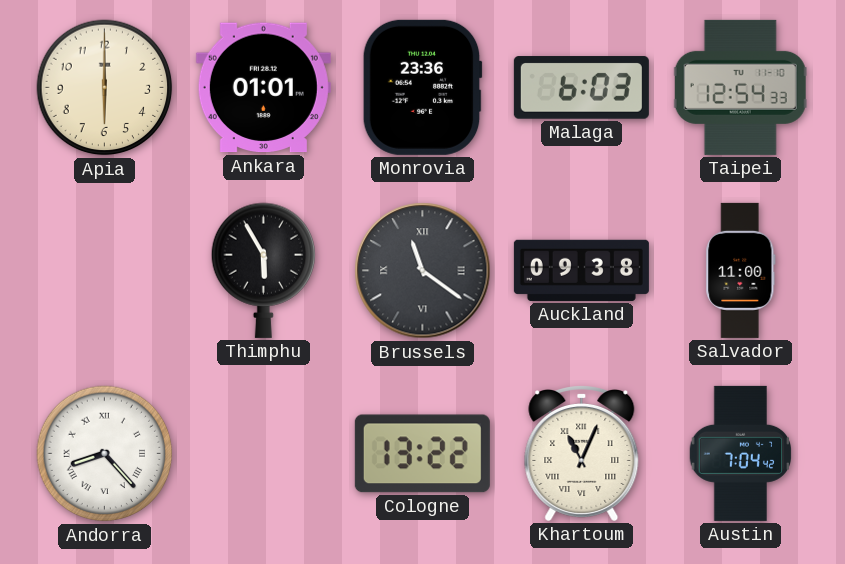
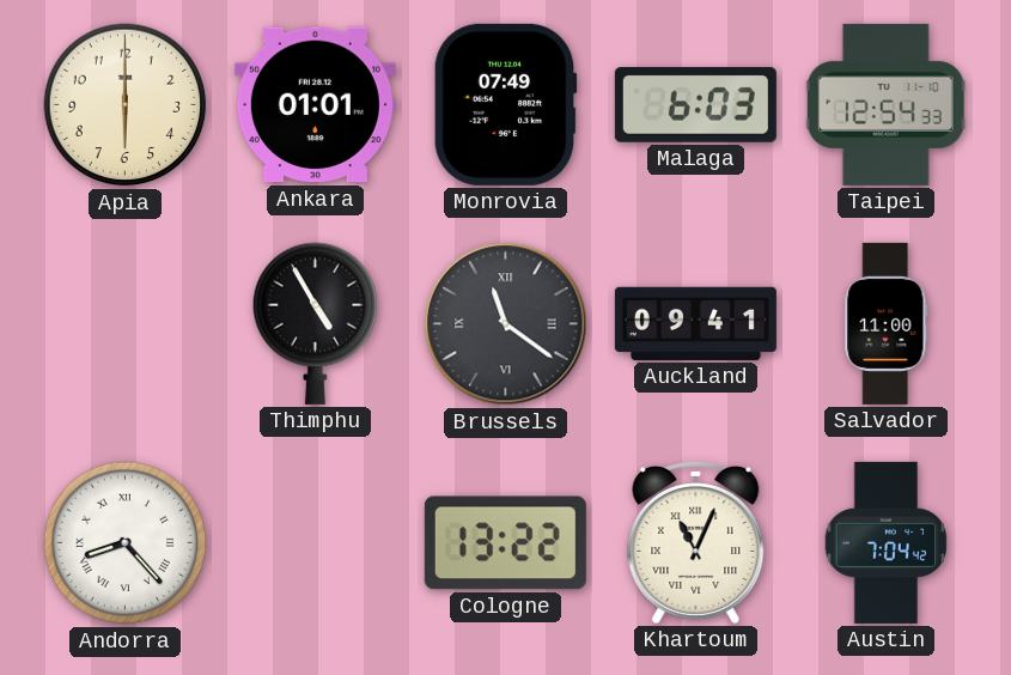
Monrovia: 23:36 -> 07:49
Thimphu: 5:55 -> 4:55
Auckland: 09:38 -> 09:41
